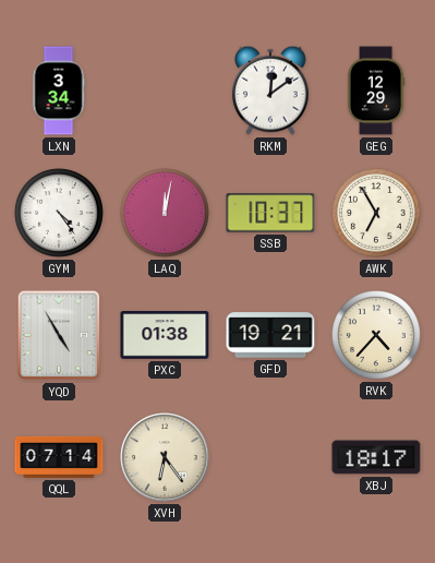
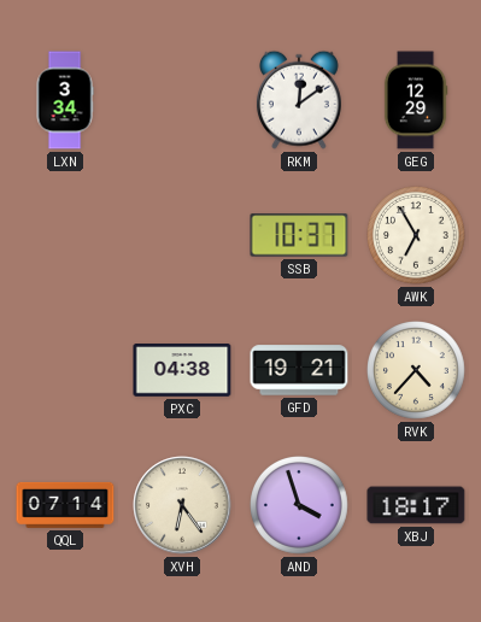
GYM: 4:24 -> none
LAQ: 12:02 -> none
YQD: 4:55 -> none
PXC: 01:38 -> 04:38
AND: none -> 3:57
